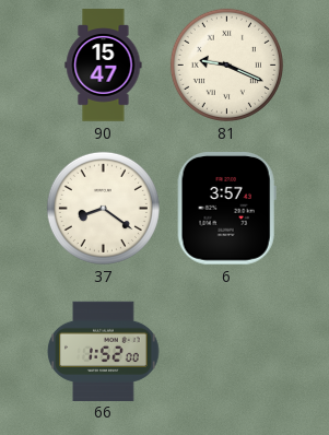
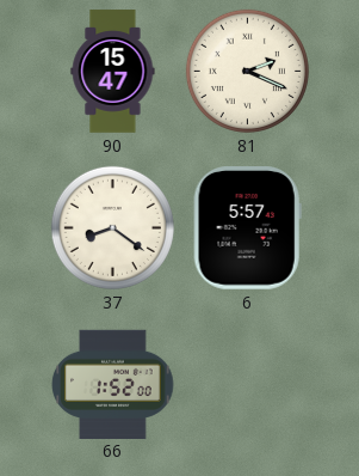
81: 9:19 -> 2:19
6: 3:57 -> 5:57
